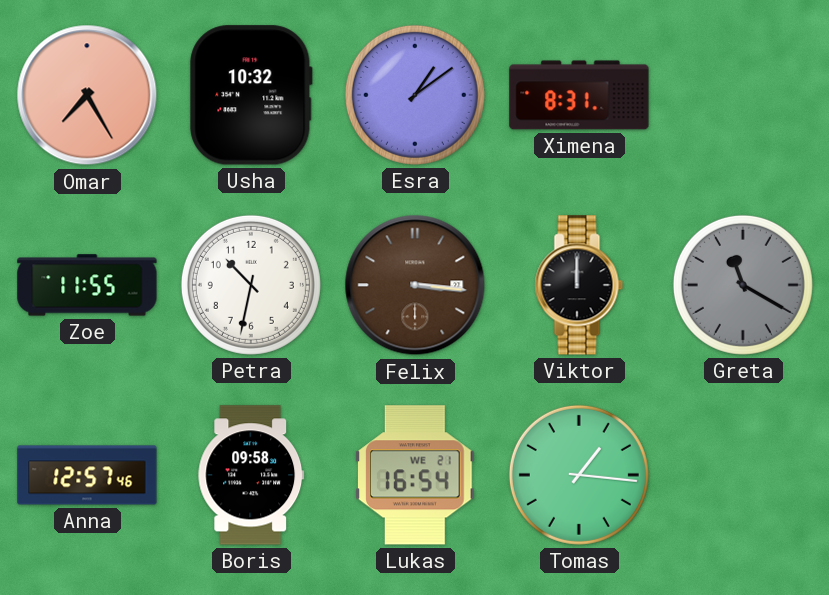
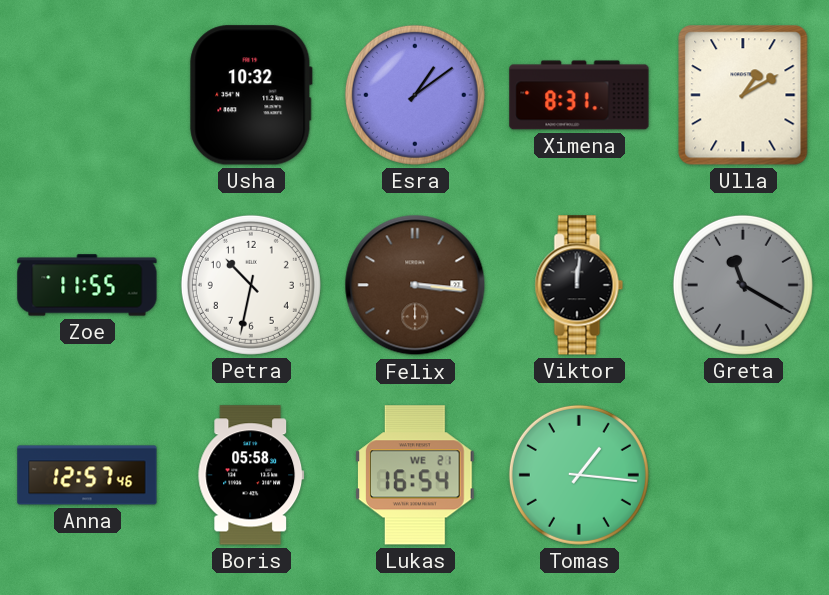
Omar: 7:25 -> none
Ulla: none -> 1:10
Viktor: 12:00 -> 12:01
Boris: 09:58 -> 05:58
